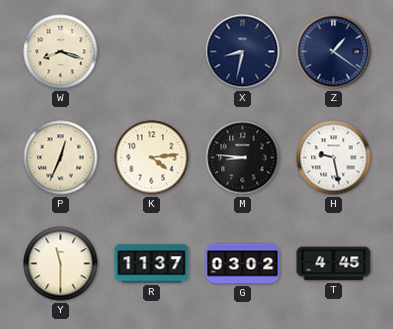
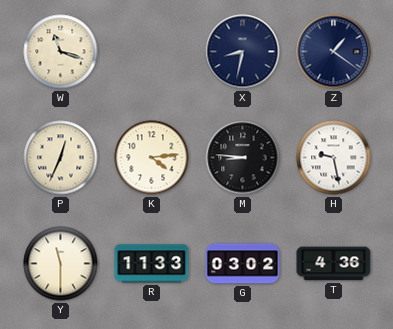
W: 8:18 -> 11:18
R: 11:37 -> 11:33
T: 4:45 -> 4:36
